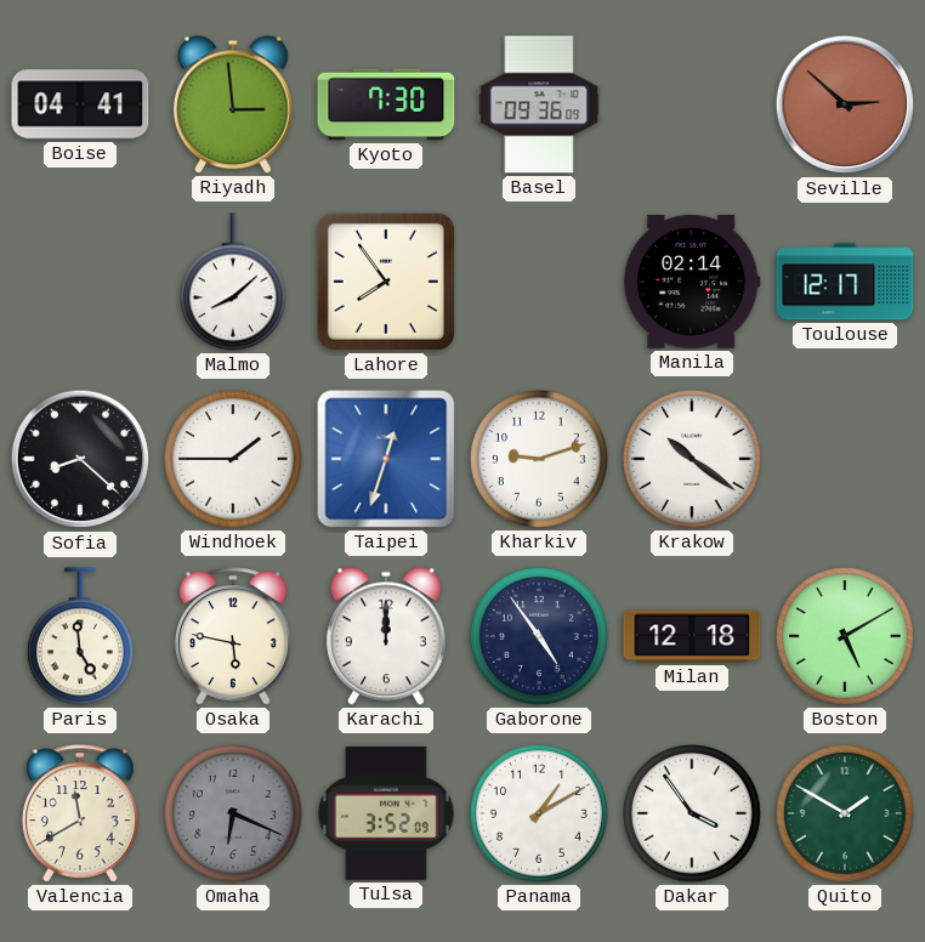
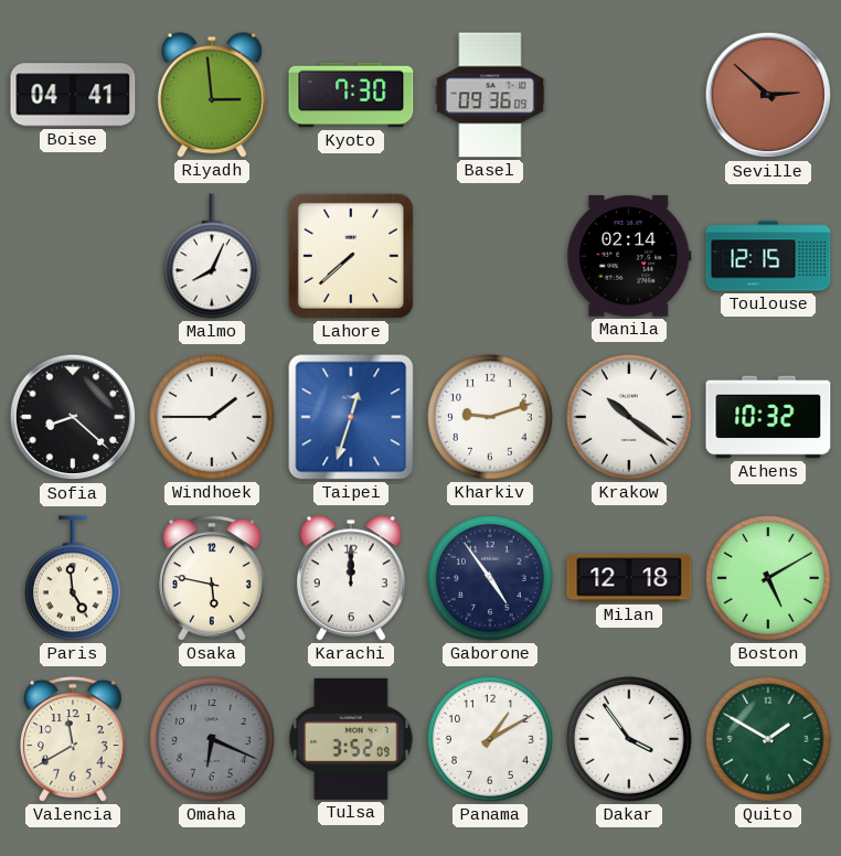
Malmo: 8:08 -> 8:04
Lahore: 7:54 -> 7:38
Toulouse: 12:17 -> 12:15
Athens: none -> 10:32
